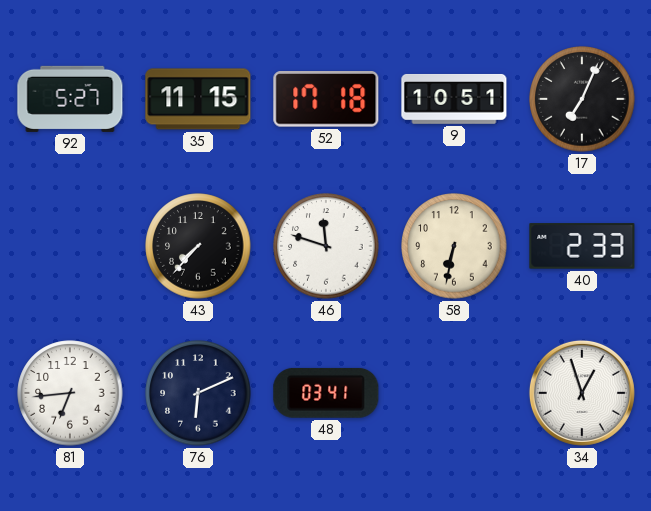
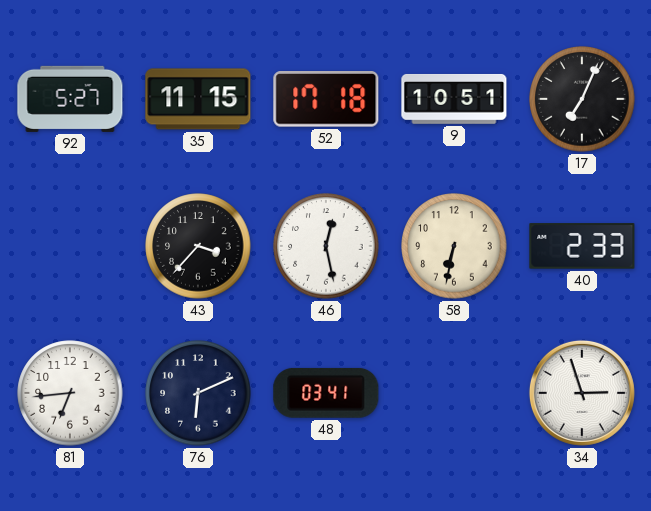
43: 7:37 -> 3:37
46: 11:48 -> 12:28
34: 12:57 -> 2:57
